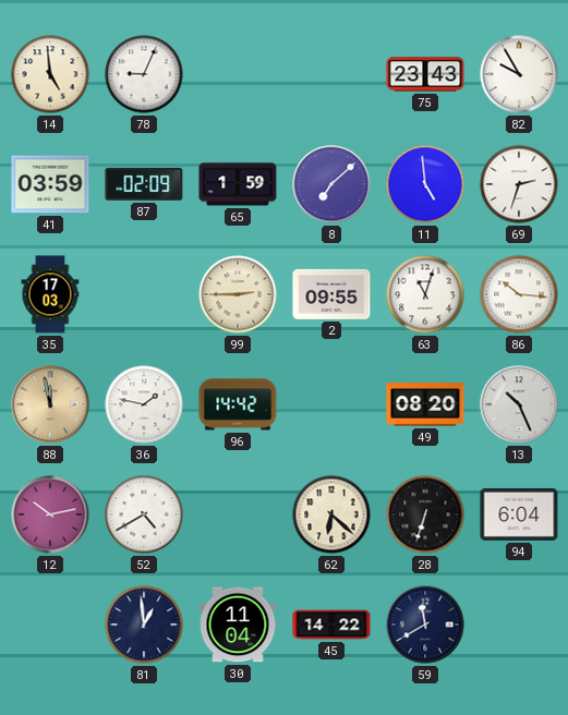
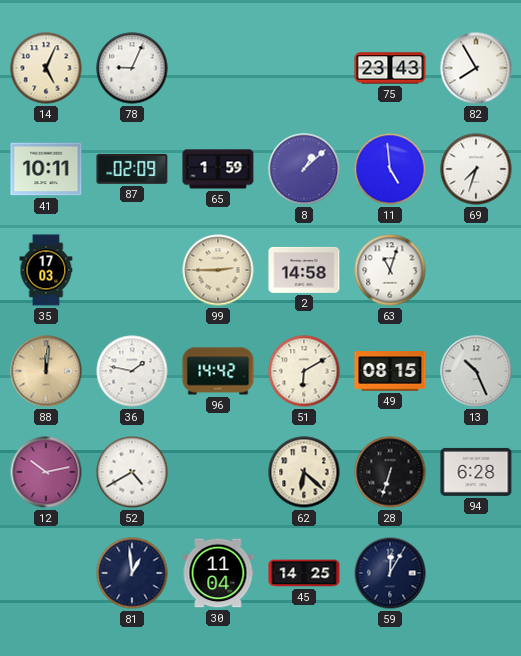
14: 4:59 -> 5:04
82: 9:55 -> 7:55
41: 03:59 -> 10:11
8: 7:08 -> 1:08
69: 2:33 -> 7:33
2: 09:55 -> 14:58
86: 10:16 -> none
88: 11:58 -> 12:01
51: none -> 6:10
49: 08:20 -> 08:15
94: 6:04 -> 6:28
45: 14:22 -> 14:25
59: 11:40 -> 12:05
